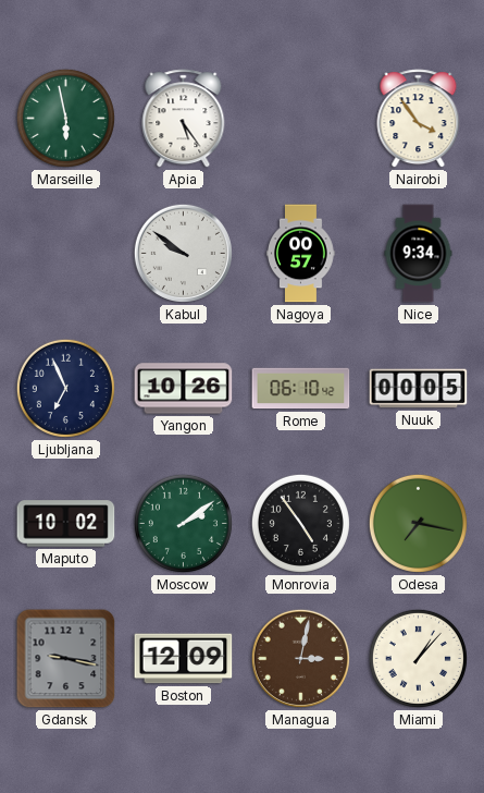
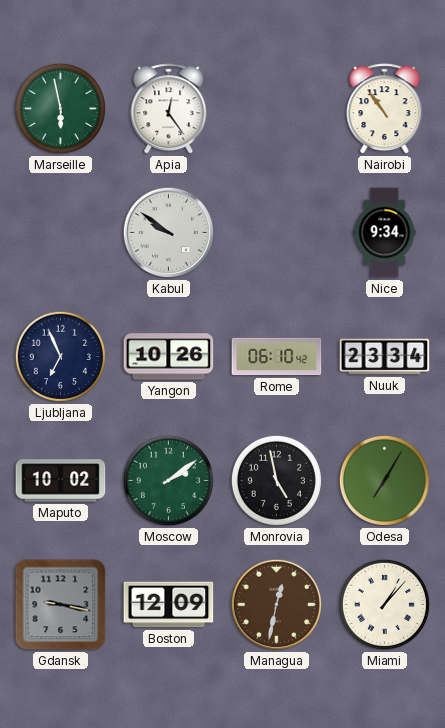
Apia: 5:24 -> 12:24
Nairobi: 3:54 -> 10:54
Nagoya: 00:57 -> none
Nuuk: 00:05 -> 23:34
Monrovia: 4:54 -> 4:58
Odesa: 7:17 -> 7:05
Managua: 3:02 -> 12:32
